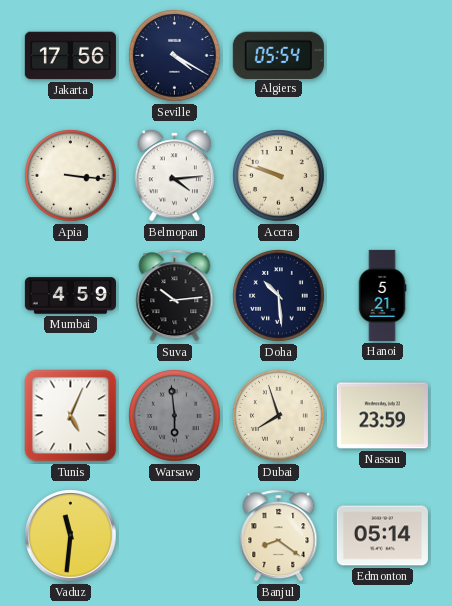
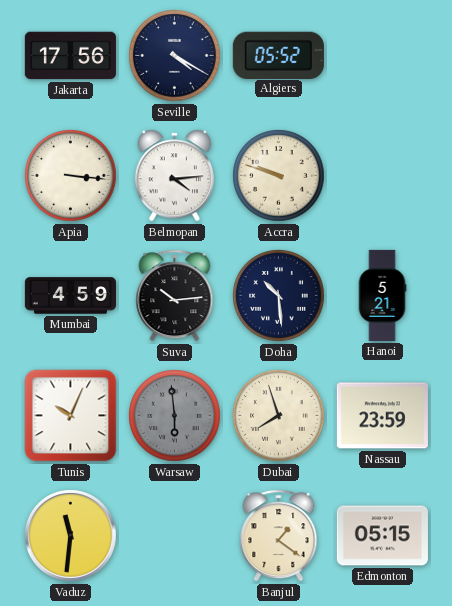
Algiers: 05:54 -> 05:52
Tunis: 5:04 -> 10:04
Banjul: 8:21 -> 1:21
Edmonton: 05:14 -> 05:15
